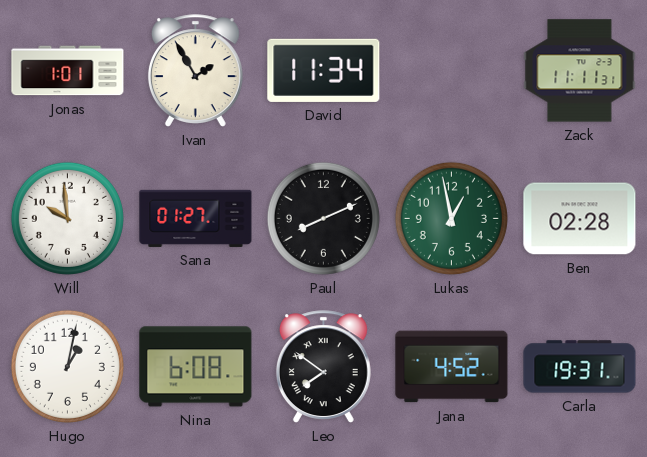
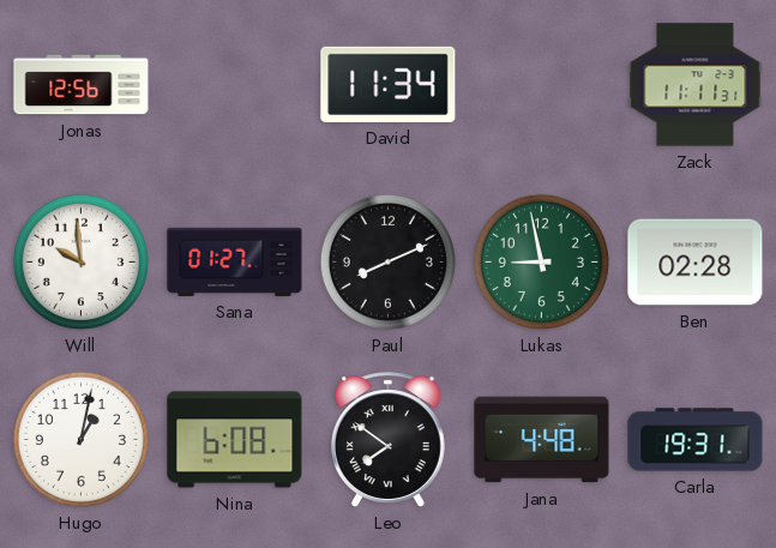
Jonas: 1:01 -> 12:56
Ivan: 1:55 -> none
Lukas: 12:58 -> 8:58
Jana: 4:52 -> 4:48
